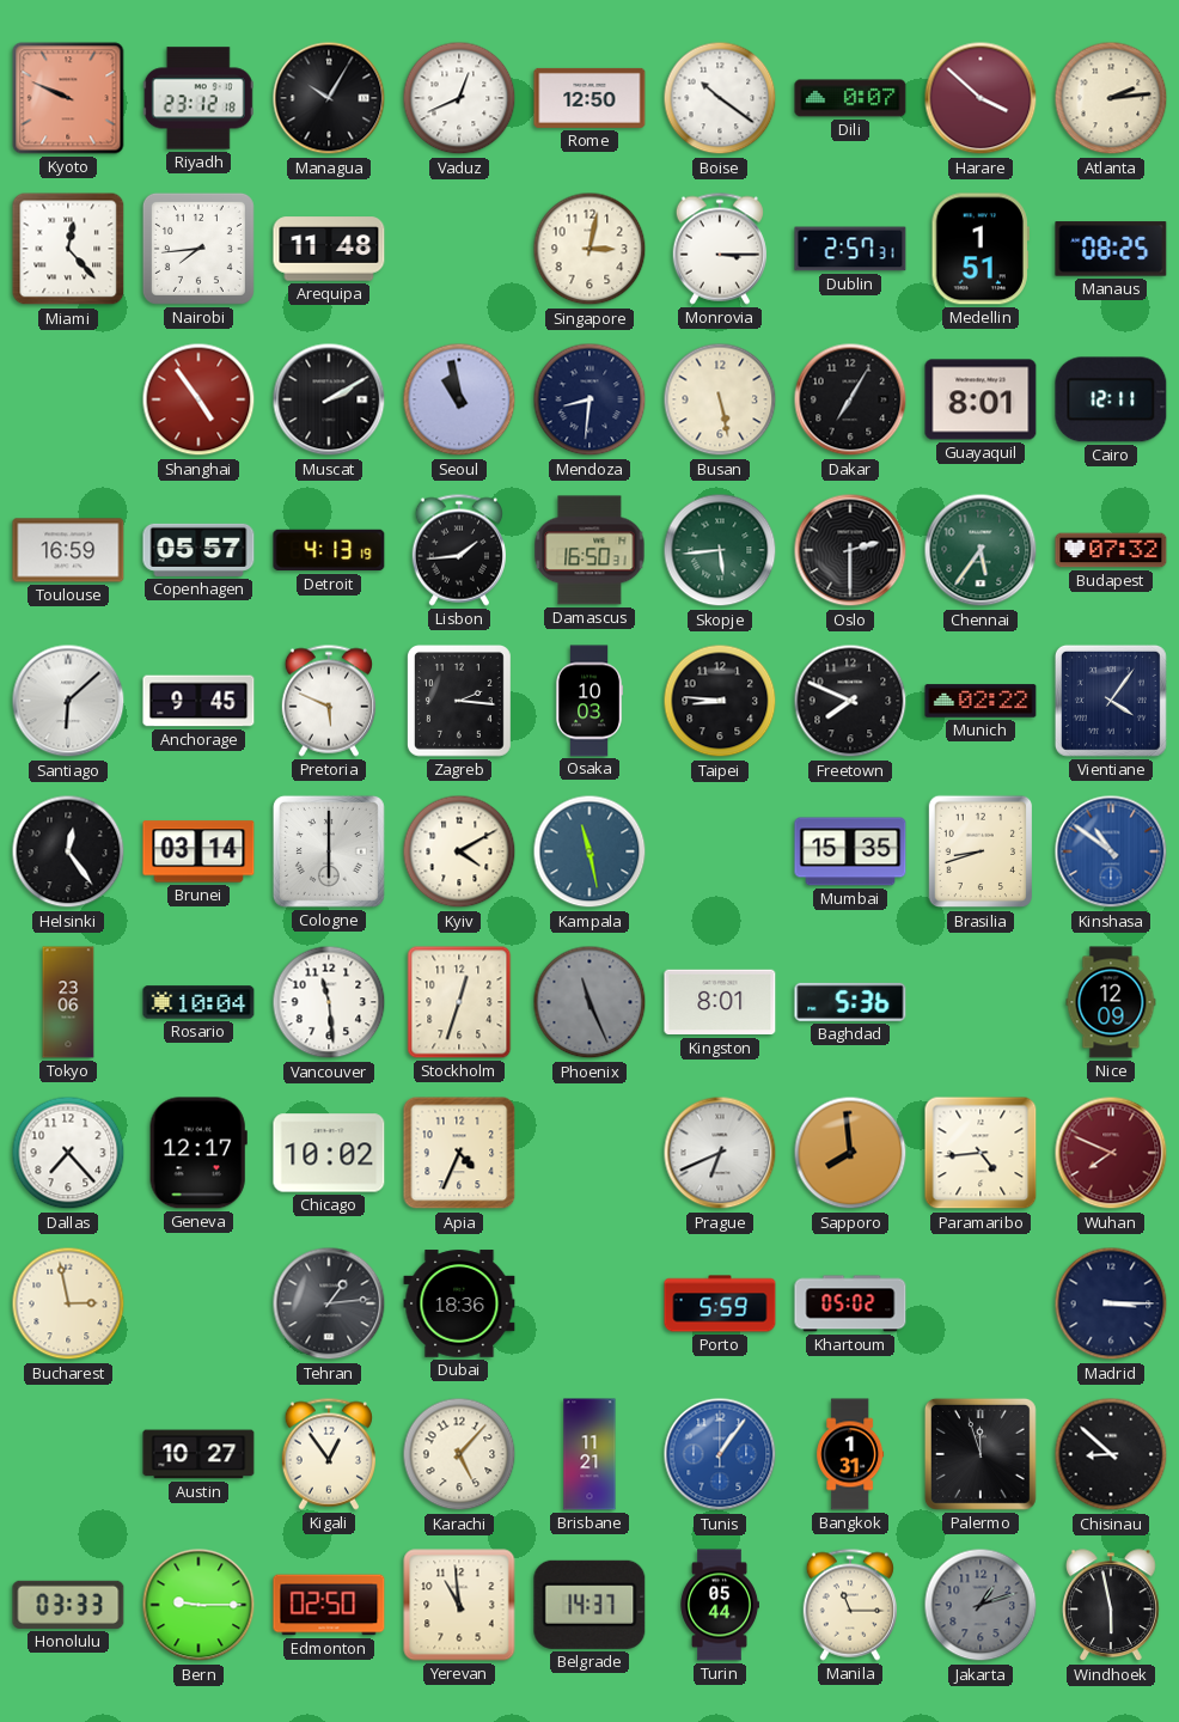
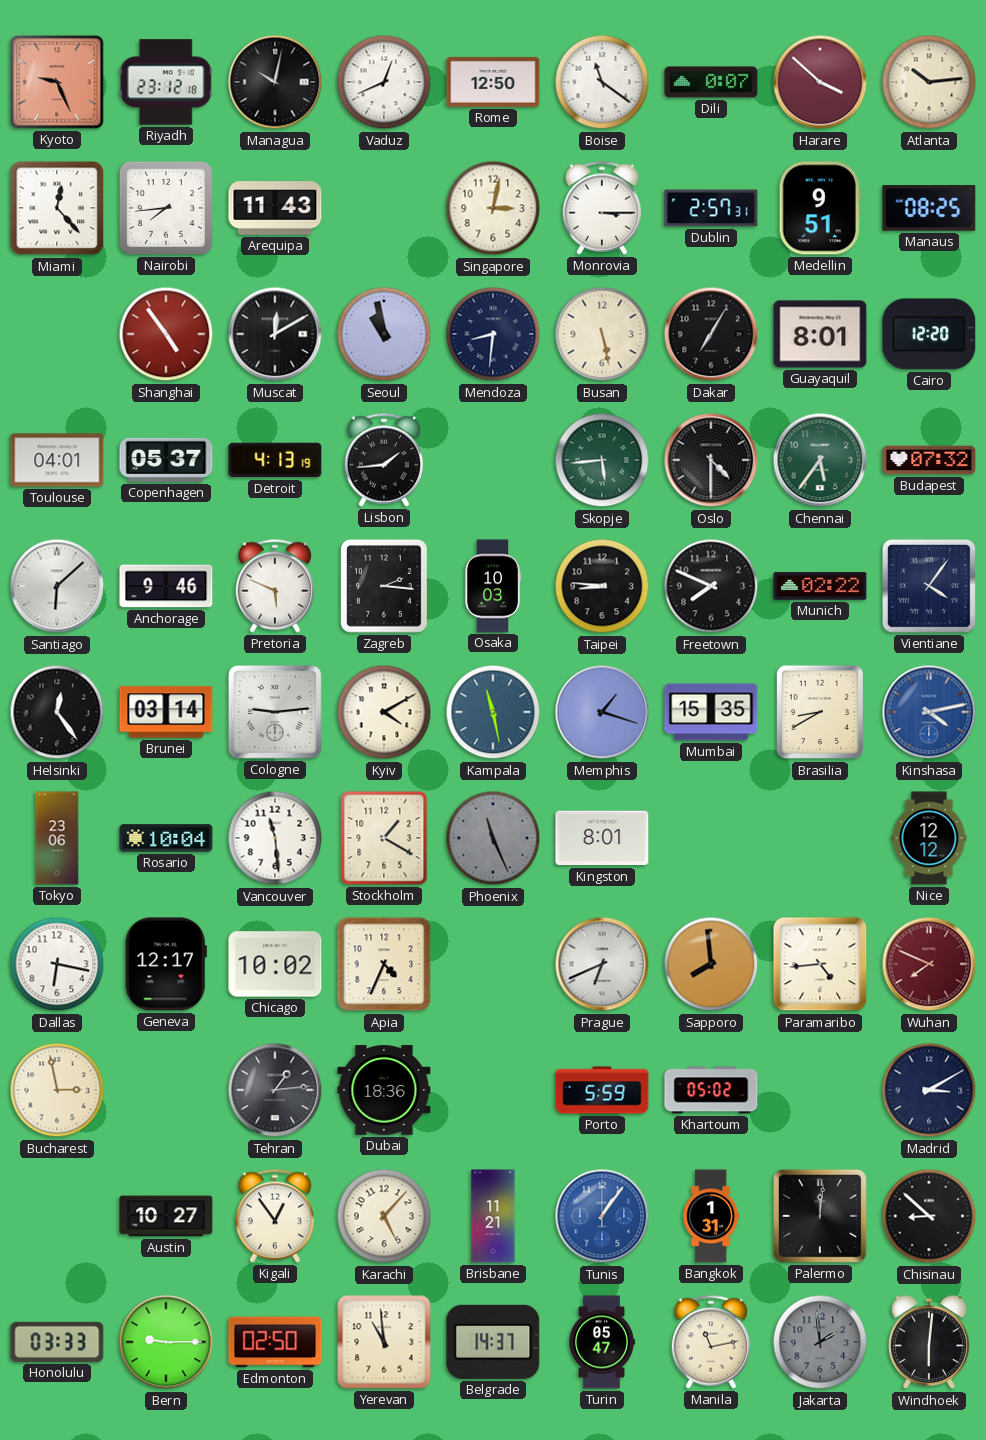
Kyoto: 9:49 -> 9:26
Managua: 10:05 -> 10:02
Boise: 10:21 -> 11:21
Atlanta: 2:14 -> 10:14
Arequipa: 11:48 -> 11:43
Medellin: 1:51 -> 9:51
Muscat: 2:10 -> 12:10
Cairo: 12:11 -> 12:20
Toulouse: 16:59 -> 04:01
Copenhagen: 05:57 -> 05:37
Damascus: 16:50 -> none
Oslo: 2:30 -> 4:30
Anchorage: 9:45 -> 9:46
Cologne: 6:00 -> 9:14
Memphis: none -> 1:18
Brasilia: 8:42 -> 8:40
Kinshasa: 10:51 -> 4:13
Stockholm: 12:33 -> 1:20
Baghdad: 5:36 -> none
Nice: 12:09 -> 12:12
Dallas: 7:23 -> 6:17
Madrid: 3:15 -> 3:10
Palermo: 11:57 -> 12:01
Turin: 05:44 -> 05:47
Manila: 11:15 -> 11:13
Jakarta: 1:12 -> 1:59
Windhoek: 5:58 -> 6:01
